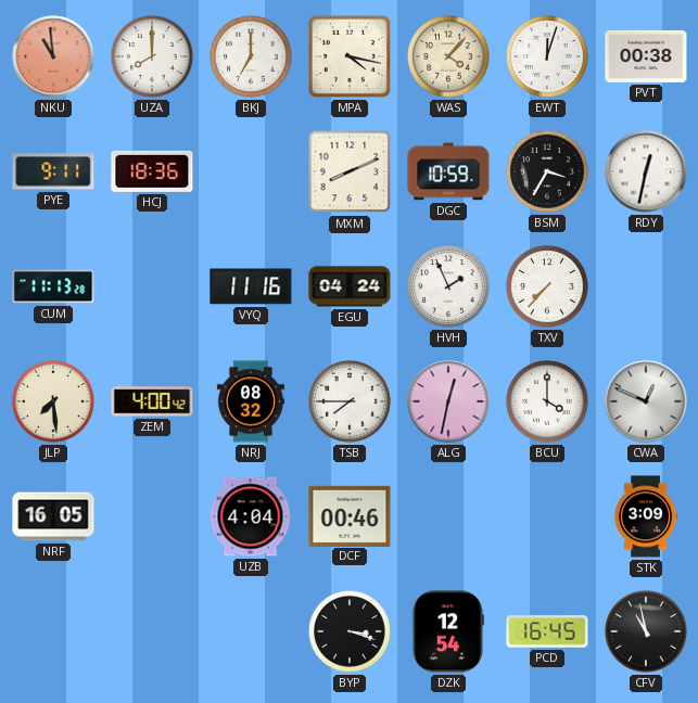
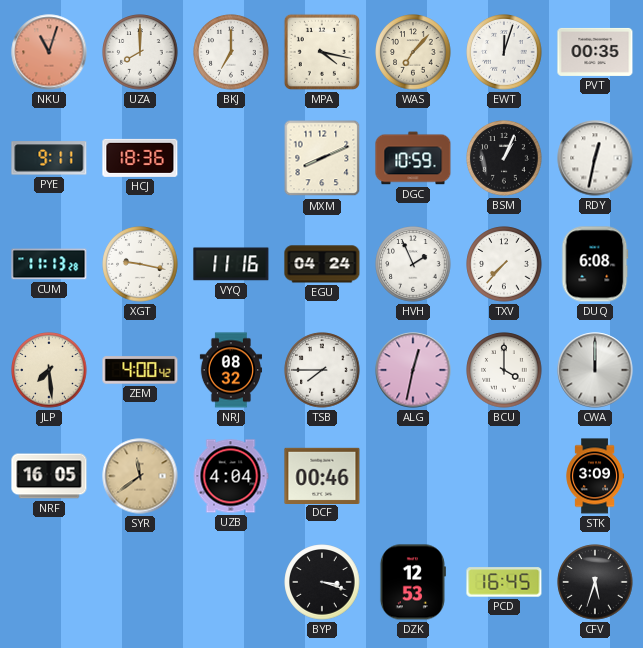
NKU: 10:59 -> 11:03
WAS: 4:07 -> 7:07
PVT: 00:38 -> 00:35
BSM: 3:35 -> 1:04
XGT: none -> 9:17
DUQ: none -> 6:08
CWA: 12:49 -> 12:00
SYR: none -> 11:39
DZK: 12:54 -> 12:53
CFV: 10:58 -> 5:33
